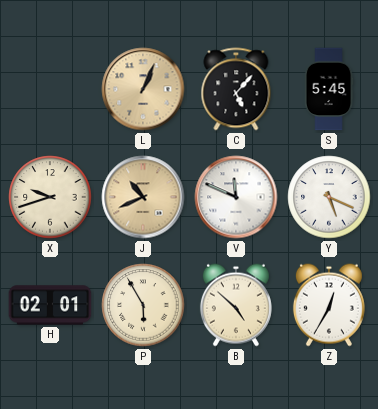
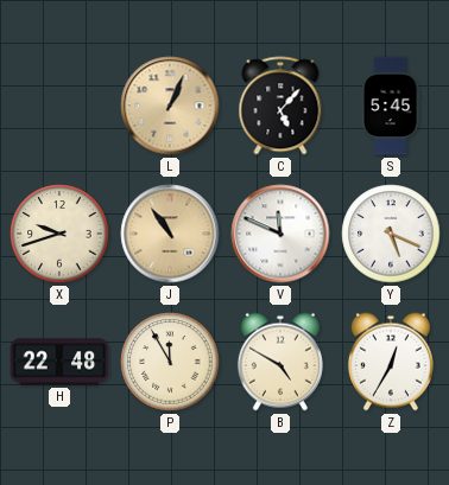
J: 10:41 -> 10:54
H: 02:01 -> 22:48
P: 5:55 -> 11:55
B: 4:52 -> 4:50
